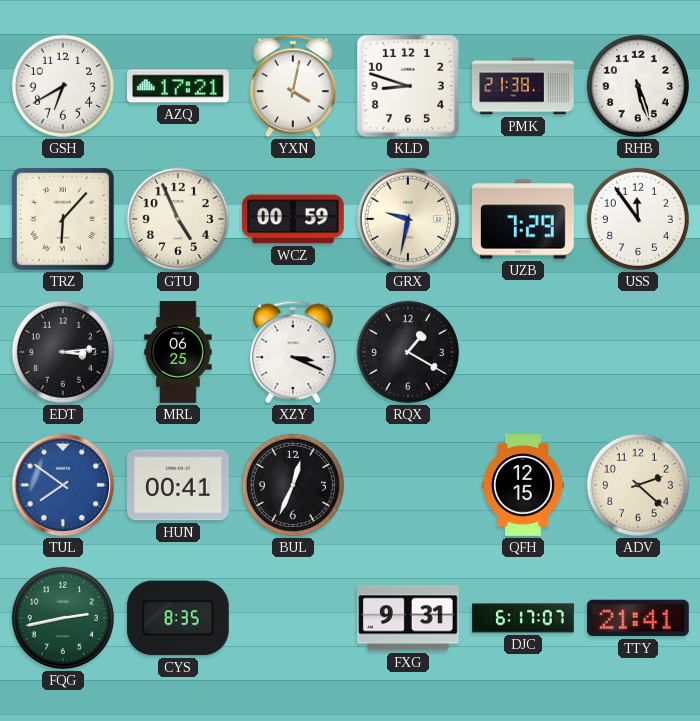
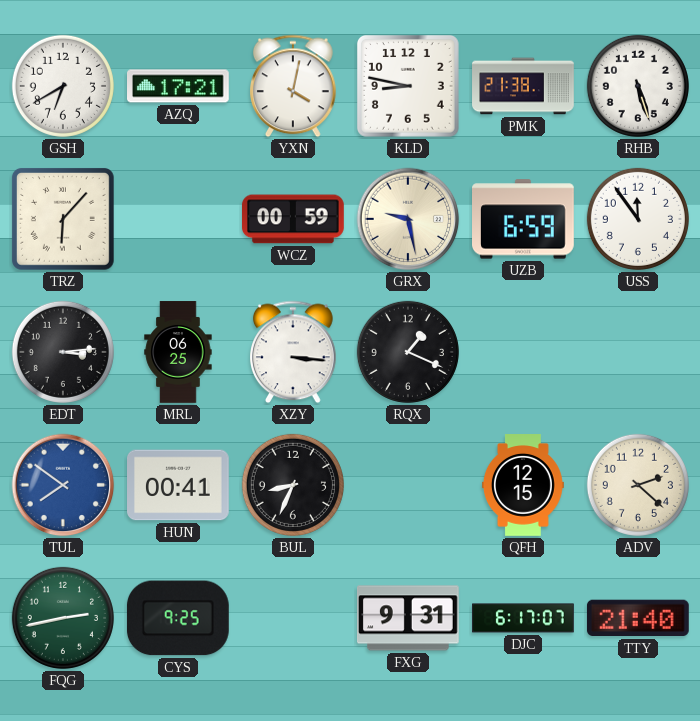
KLD: 8:48 -> 8:47
GTU: 4:56 -> none
GRX: 9:32 -> 9:28
UZB: 7:29 -> 6:59
XZY: 3:19 -> 3:16
RQX: 1:20 -> 1:19
BUL: 12:34 -> 8:34
CYS: 8:35 -> 9:25
TTY: 21:41 -> 21:40
